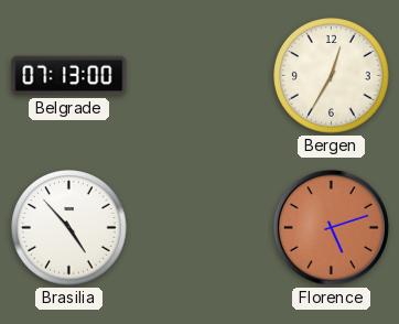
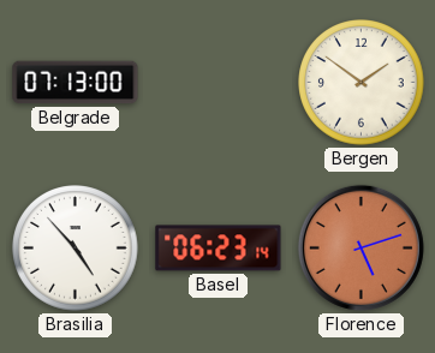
Bergen: 12:35 -> 1:51
Basel: none -> 06:23
